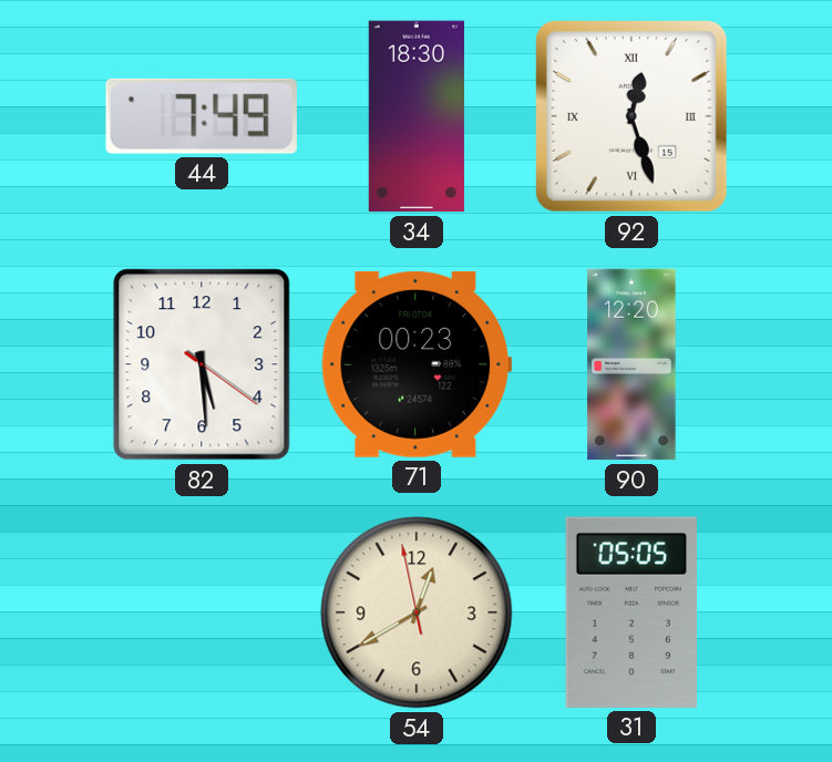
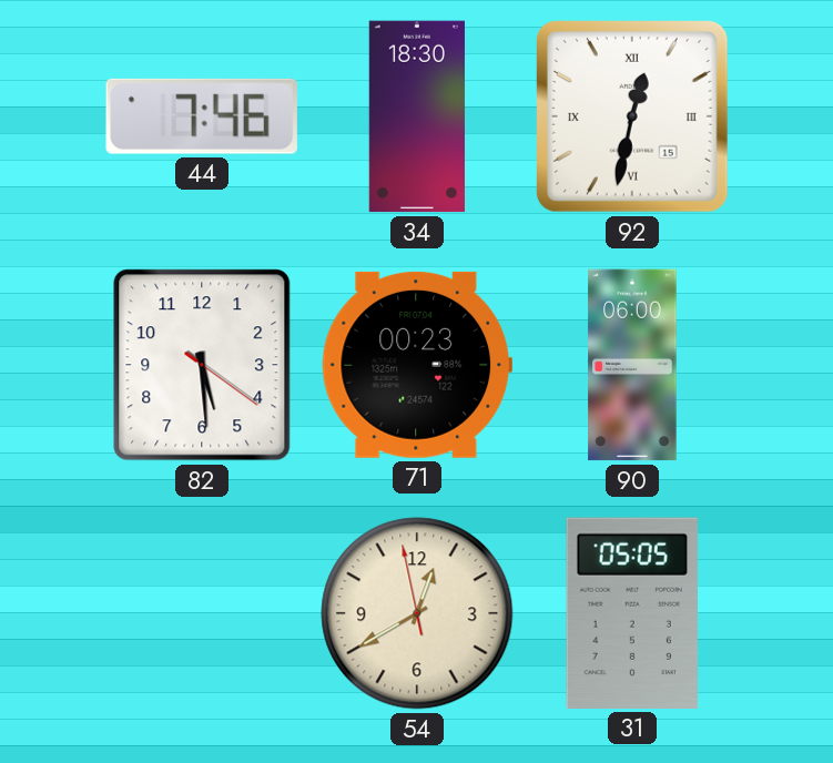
44: 7:49 -> 7:46
92: 12:27 -> 12:32
90: 12:20 -> 06:00
